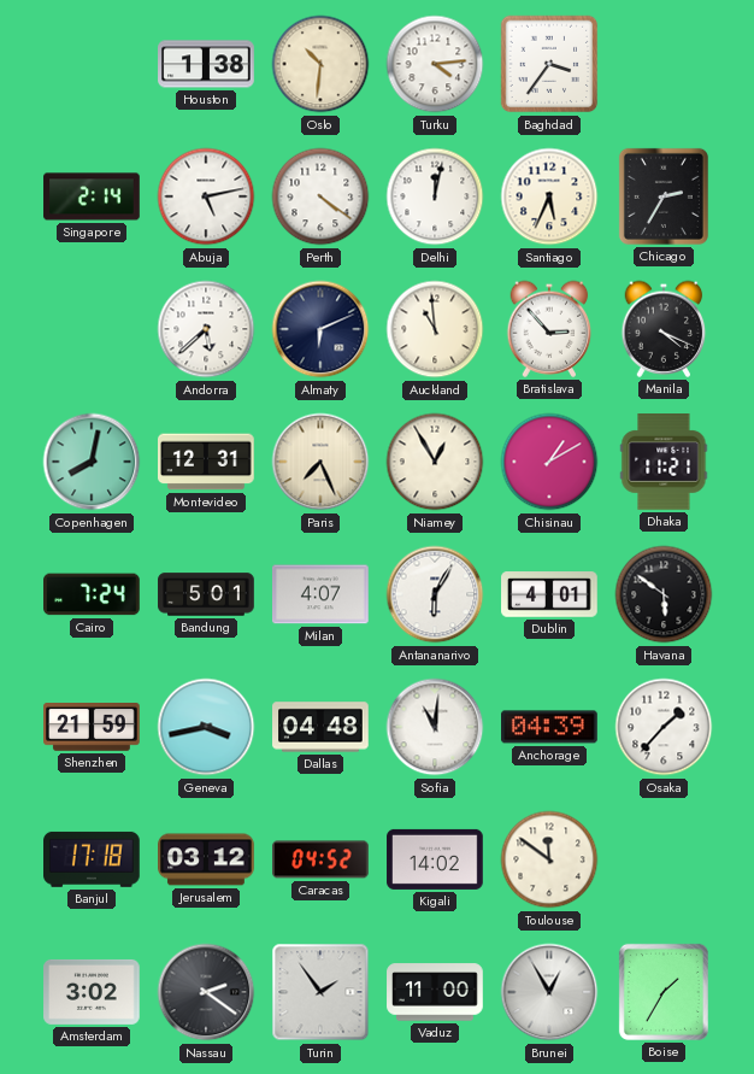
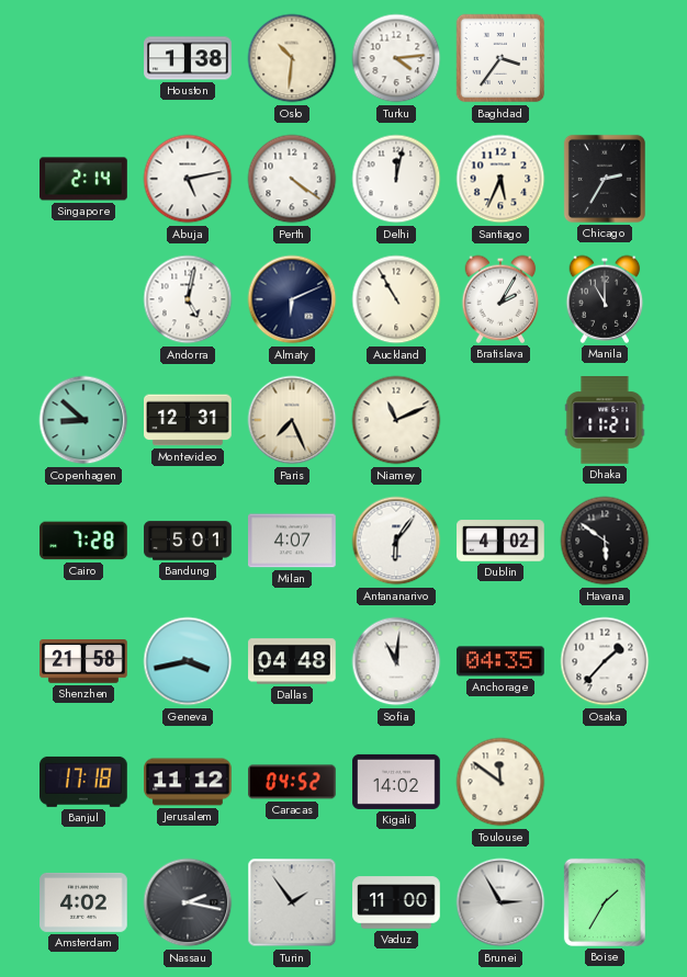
Andorra: 5:38 -> 5:02
Auckland: 10:59 -> 10:55
Bratislava: 2:53 -> 2:05
Manila: 4:19 -> 11:00
Copenhagen: 8:02 -> 8:52
Niamey: 12:55 -> 11:11
Chisinau: 1:10 -> none
Cairo: 7:24 -> 7:28
Antananarivo: 6:05 -> 6:06
Dublin: 4:01 -> 4:02
Shenzhen: 21:59 -> 21:58
Anchorage: 04:39 -> 04:35
Jerusalem: 03:12 -> 11:12
Amsterdam: 3:02 -> 4:02
Nassau: 2:21 -> 2:17
Brunei: 12:55 -> 2:55
